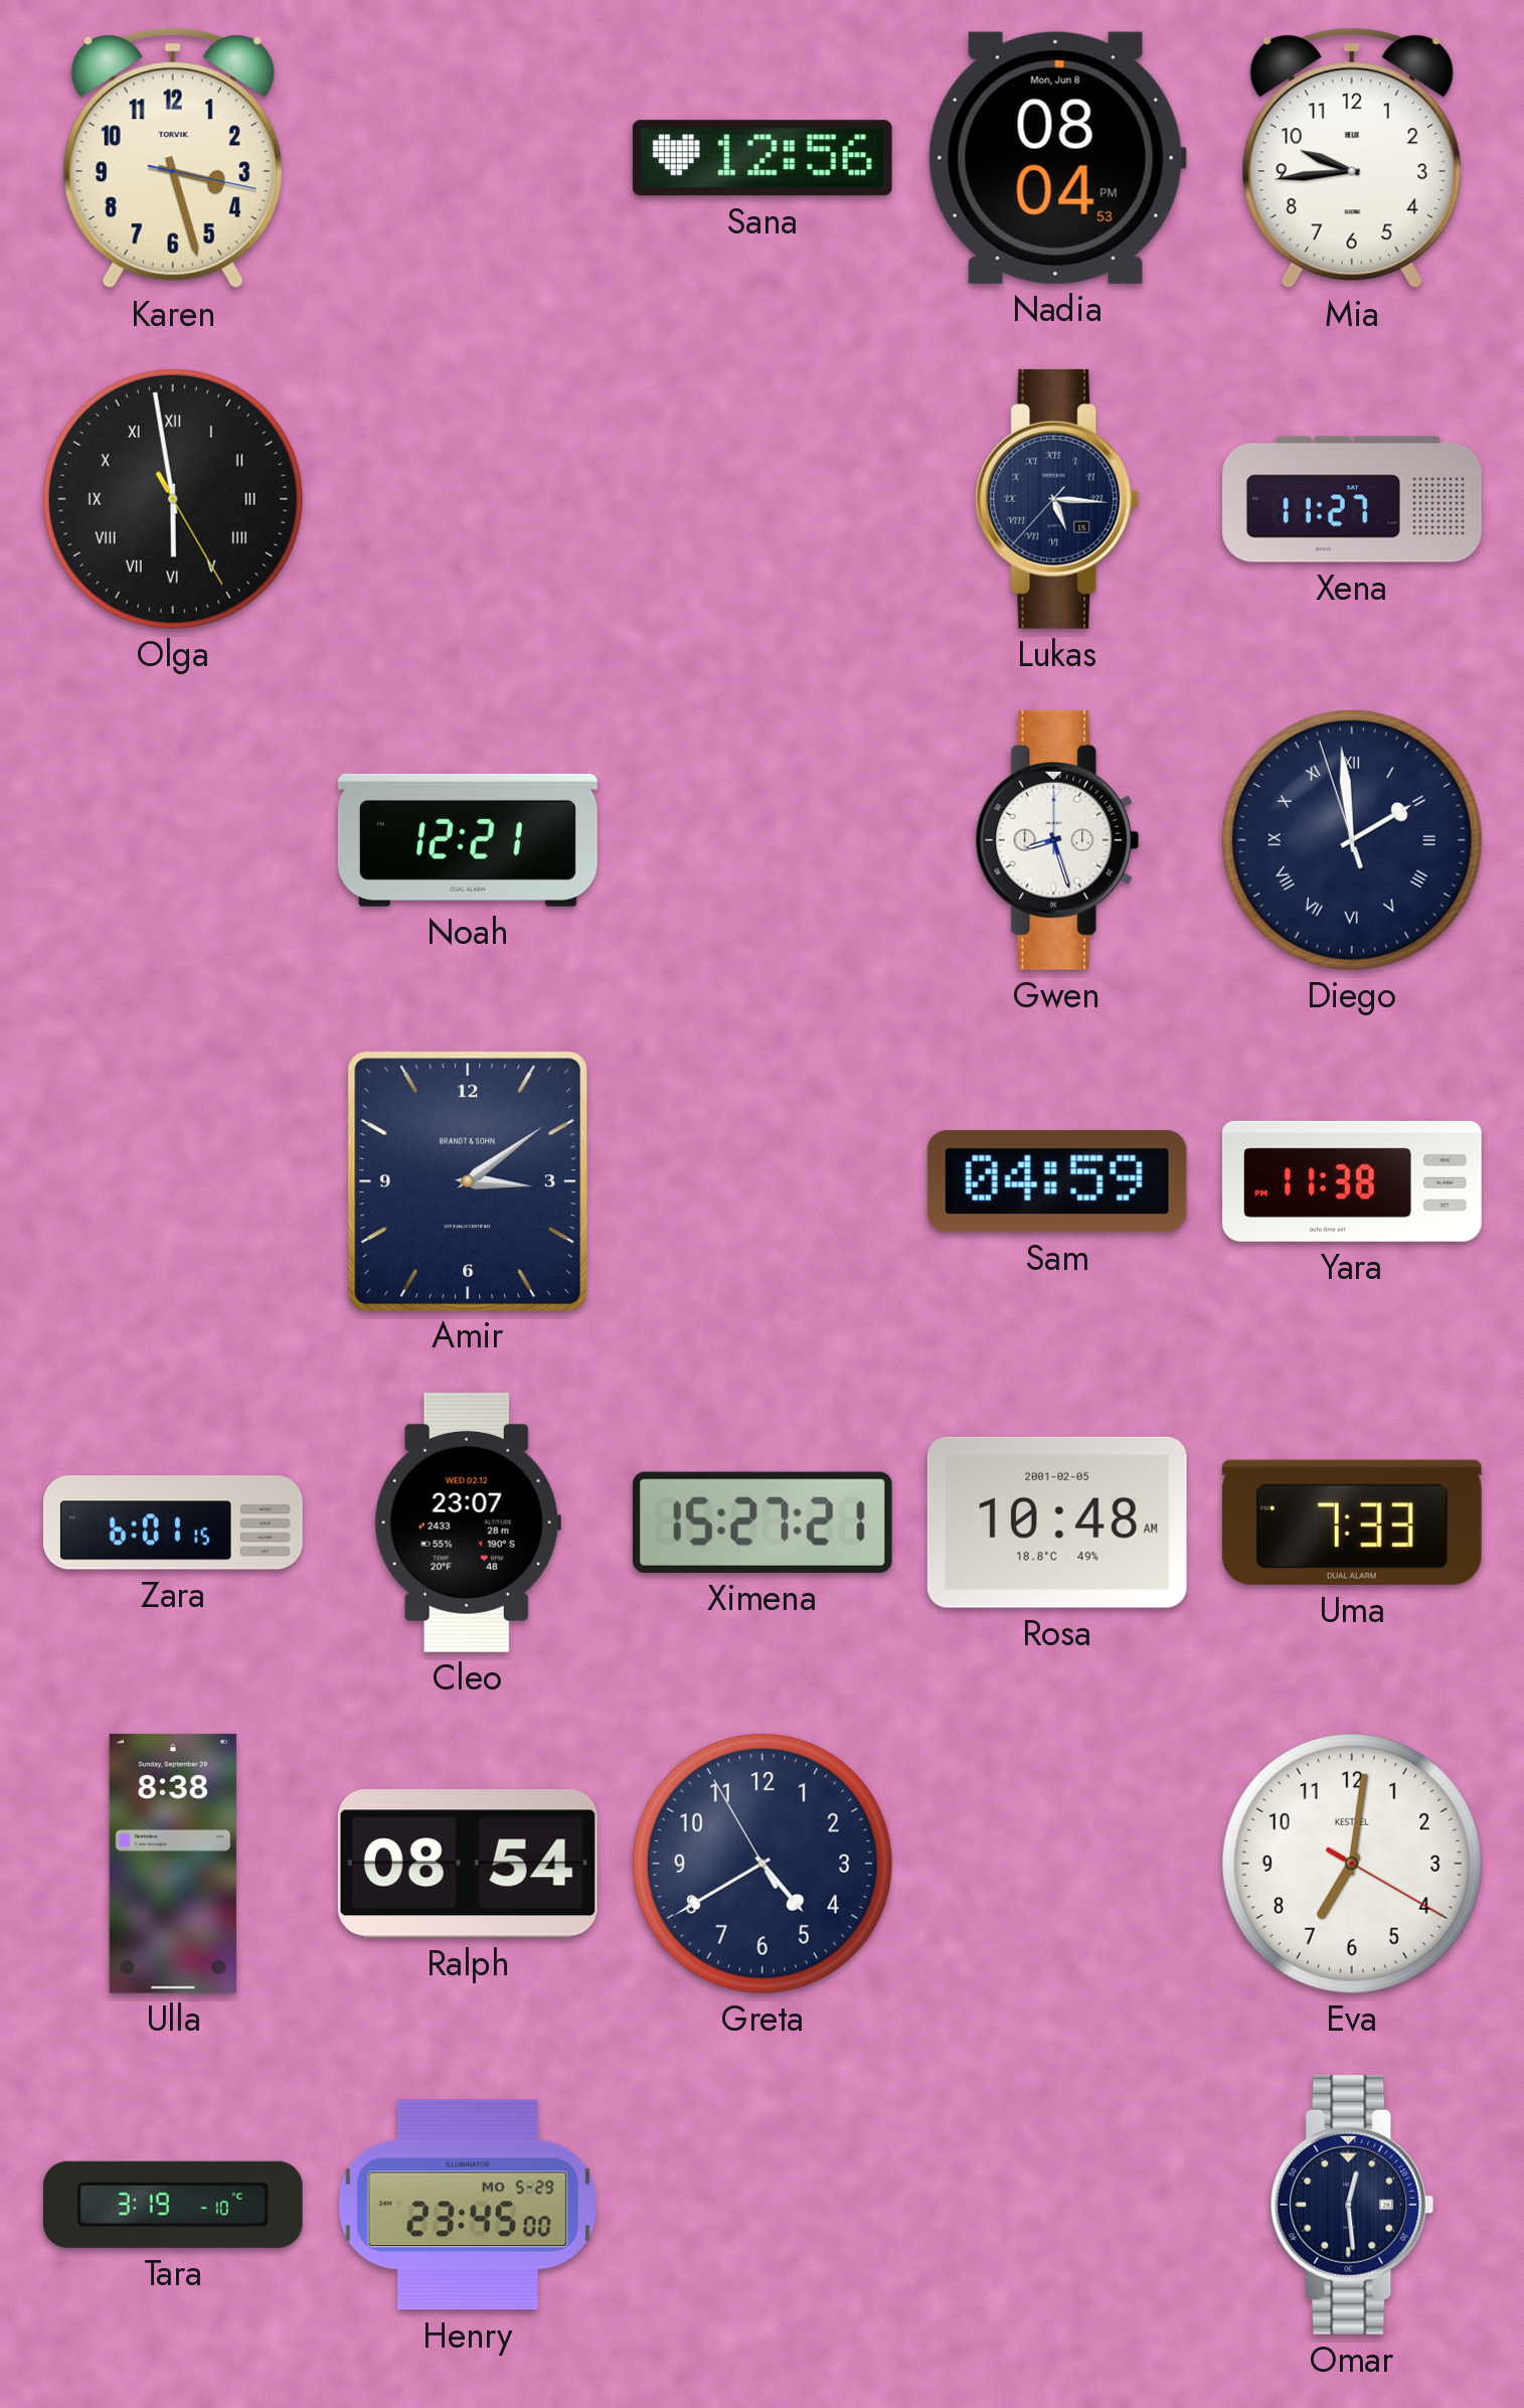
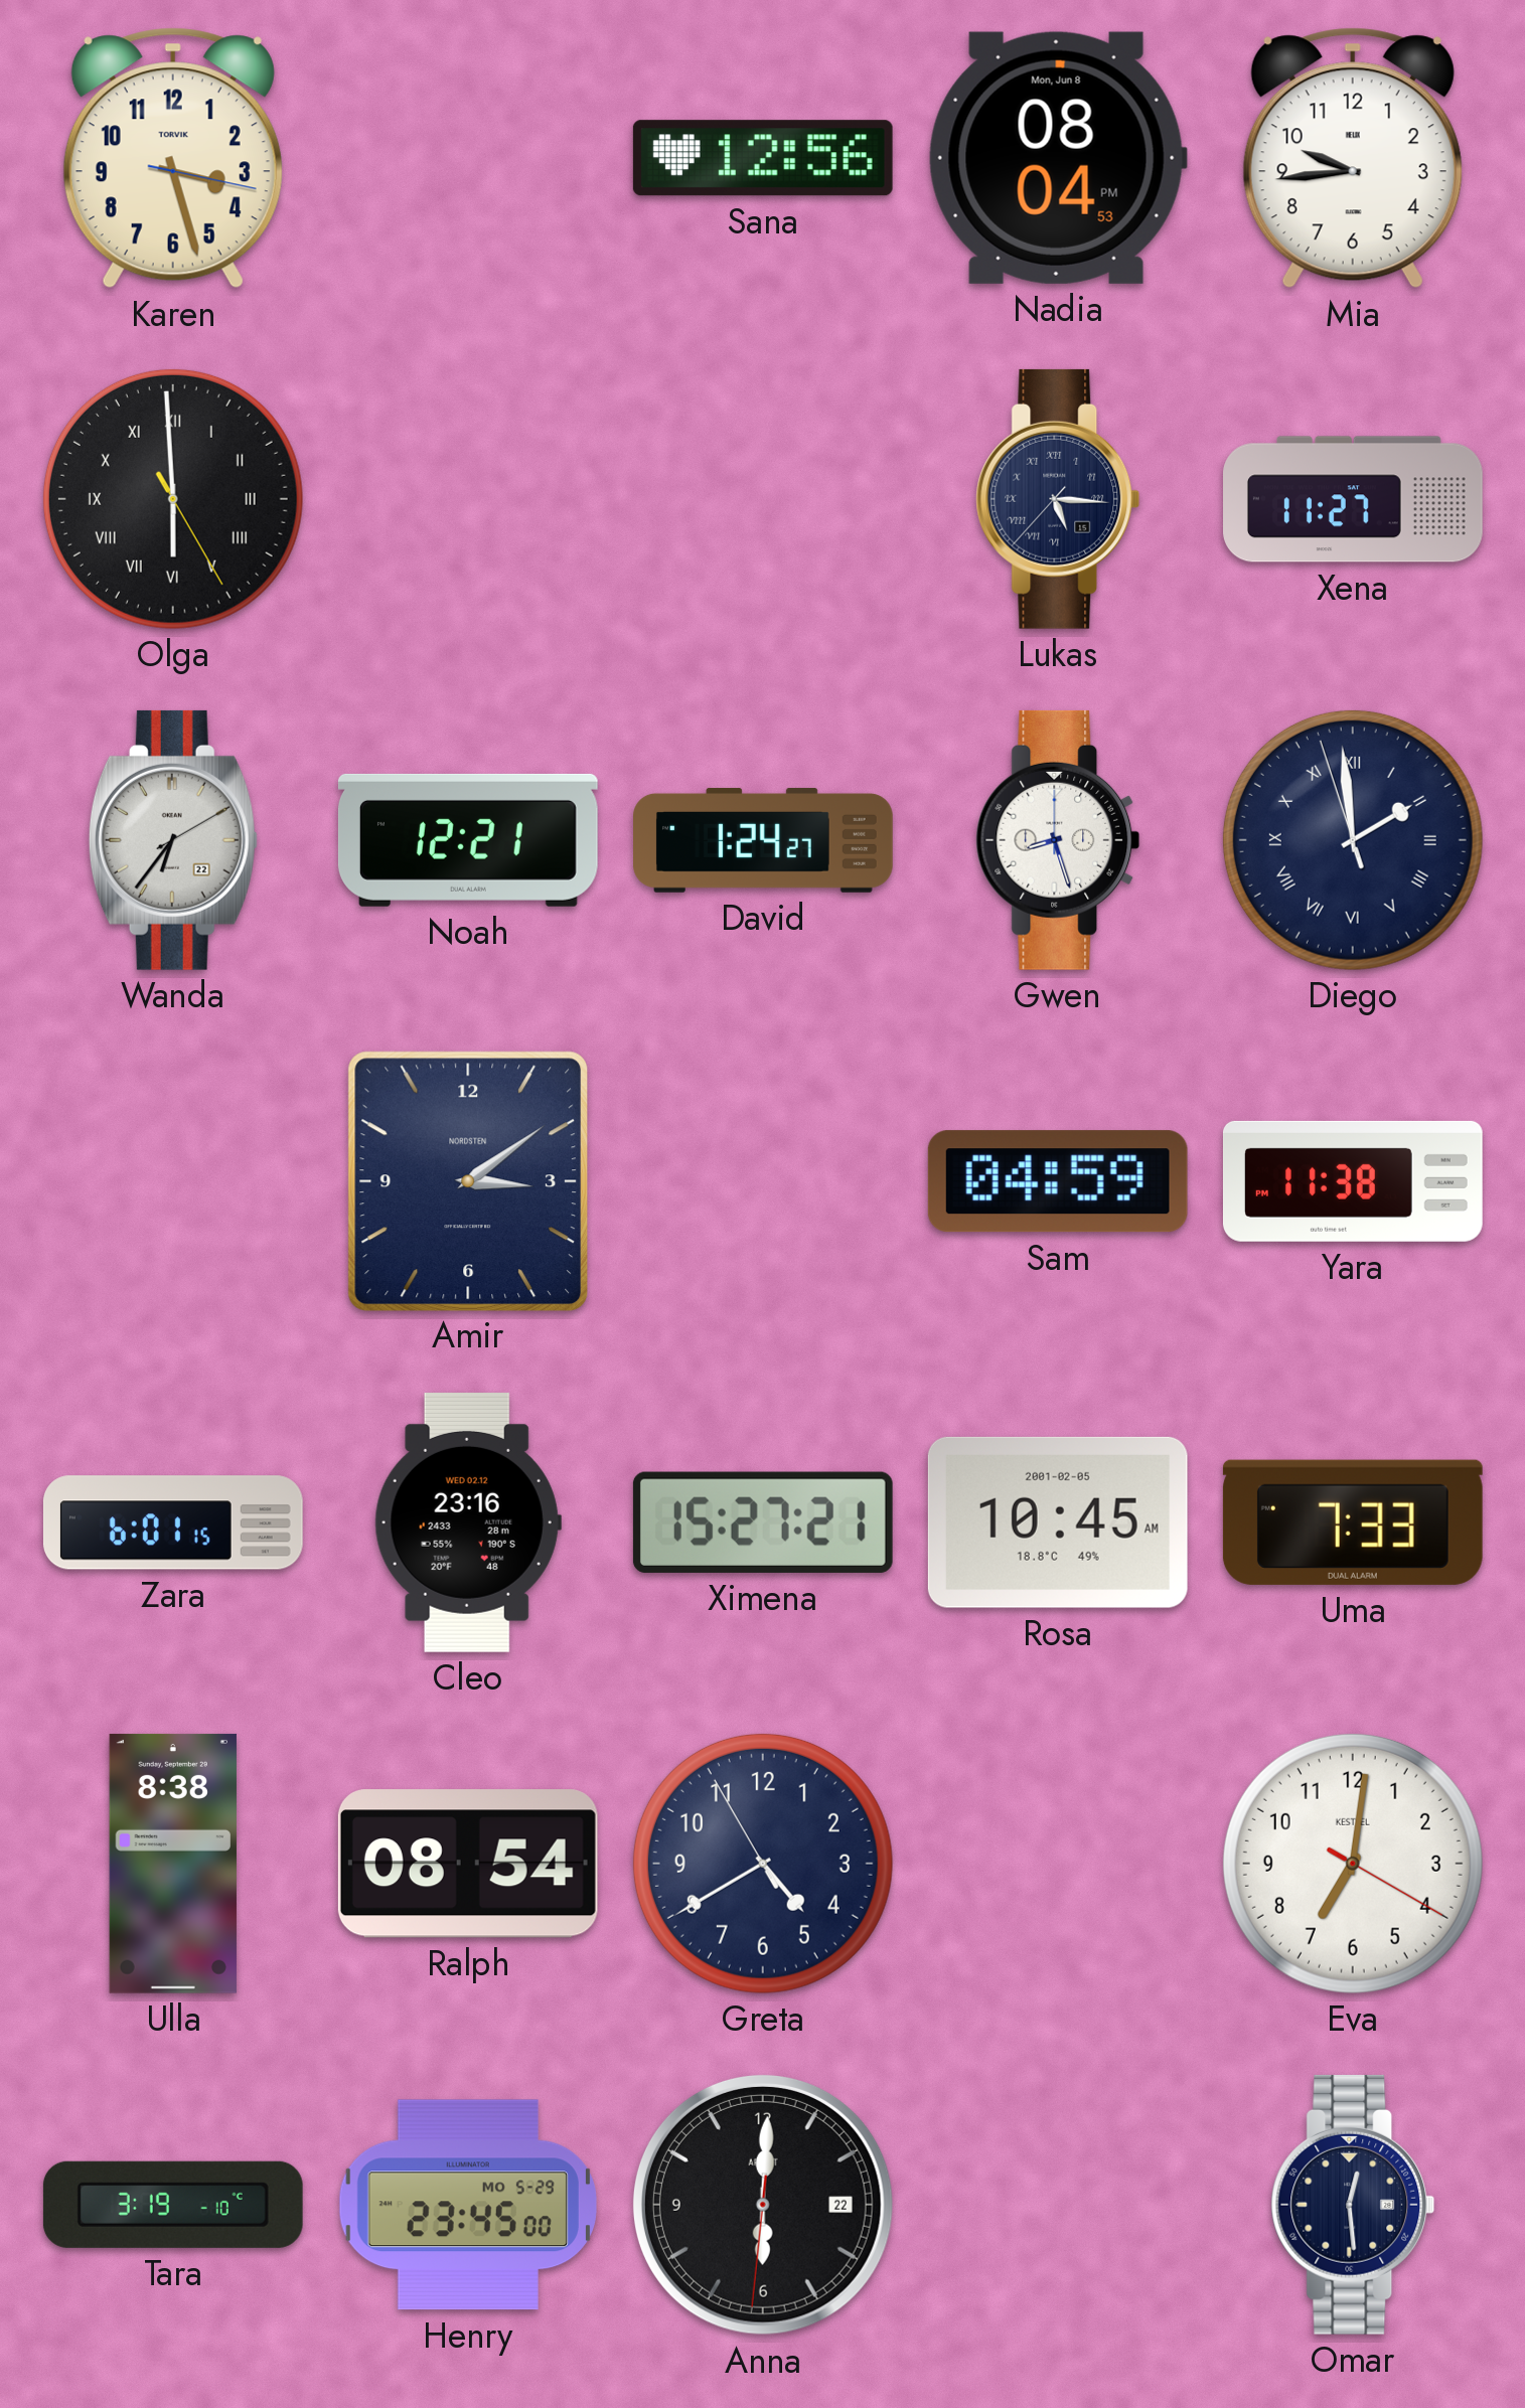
Olga: 5:58 -> 5:59
Wanda: none -> 6:36
David: none -> 1:24
Amir brand: BRANDT & SOHN -> NORDSTEN
Cleo: 23:07 -> 23:16
Rosa: 10:48 -> 10:45
Anna: none -> 6:00
